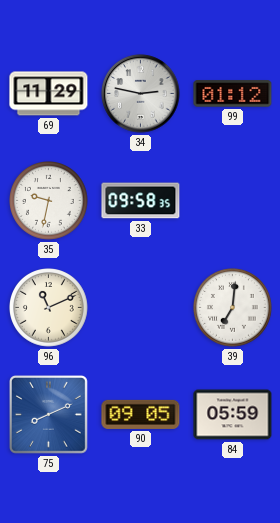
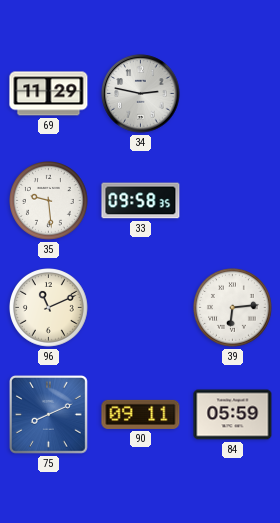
99: 01:12 -> none
35: 9:32 -> 9:29
39: 7:01 -> 6:14
90: 09:05 -> 09:11
